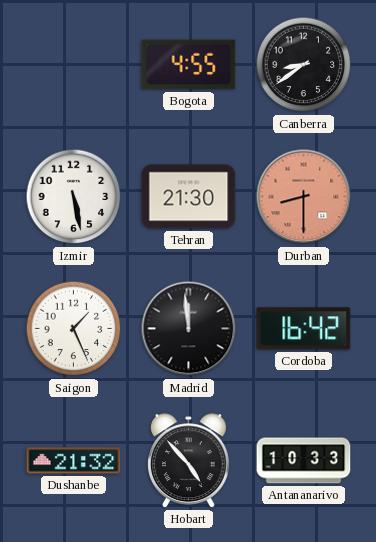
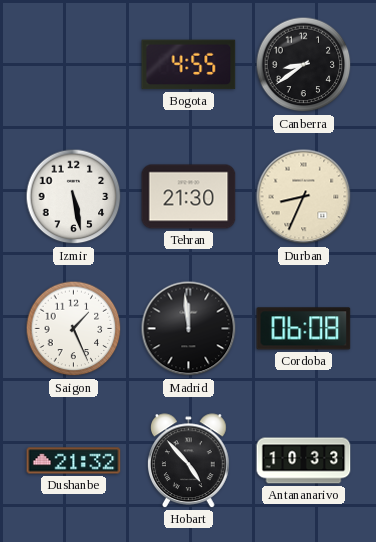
Durban: 8:30 -> 8:34
Durban dial: salmon -> cream
Cordoba: 16:42 -> 06:08
